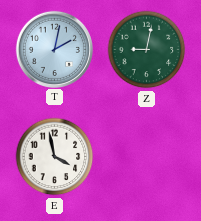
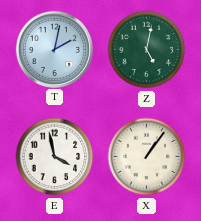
Z: 9:02 -> 5:02
X: none -> 1:06
